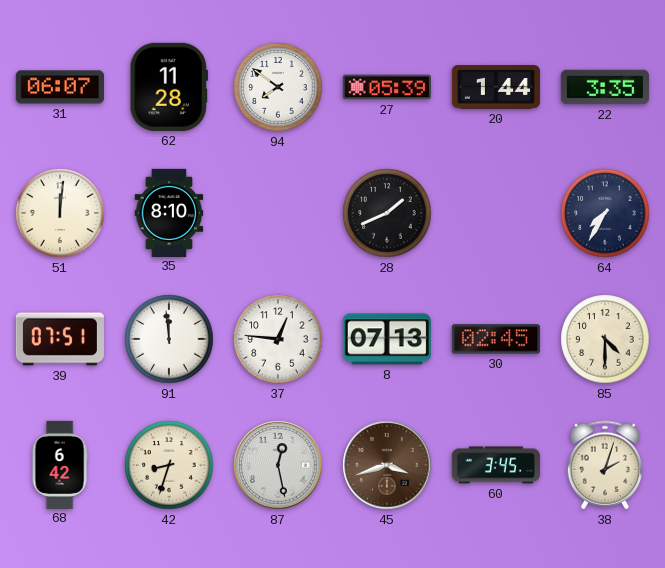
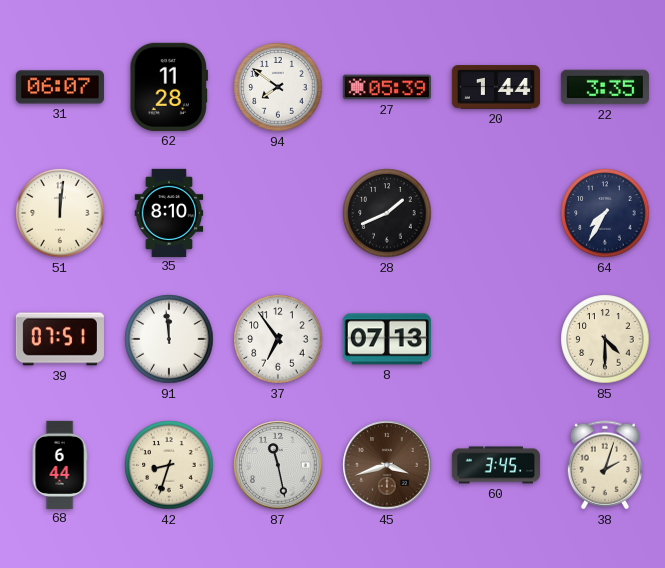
37: 12:46 -> 6:54
30: 02:45 -> none
68: 6:42 -> 6:44
87: 12:28 -> 11:28
